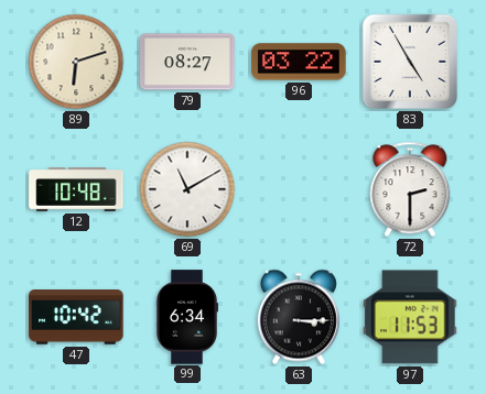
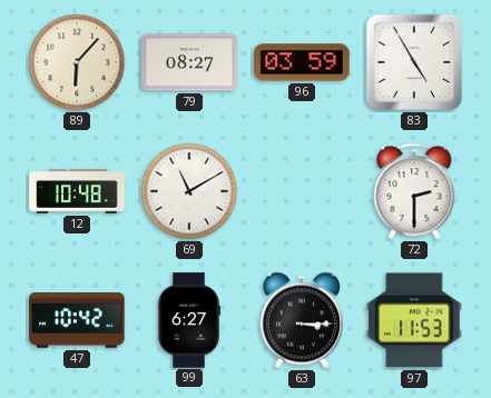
89: 6:12 -> 6:07
96: 03:22 -> 03:59
99: 6:34 -> 6:27
